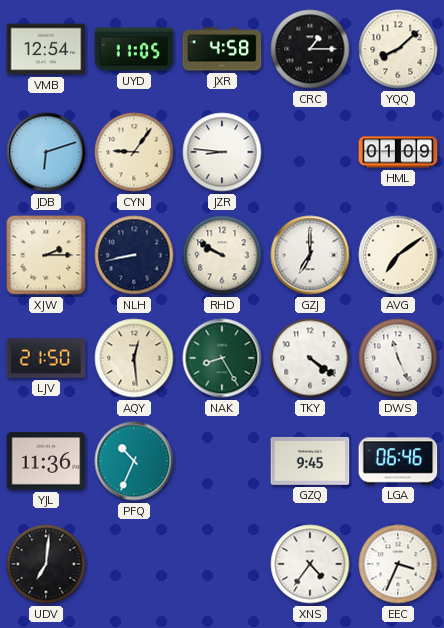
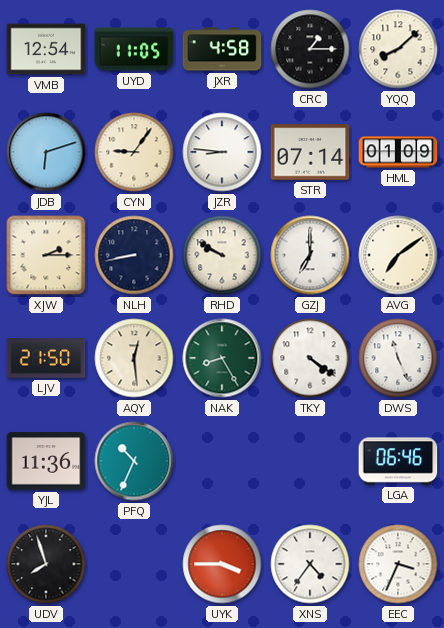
STR: none -> 07:14
GZQ: 9:45 -> none
UDV: 7:01 -> 7:57
UYK: none -> 3:45
